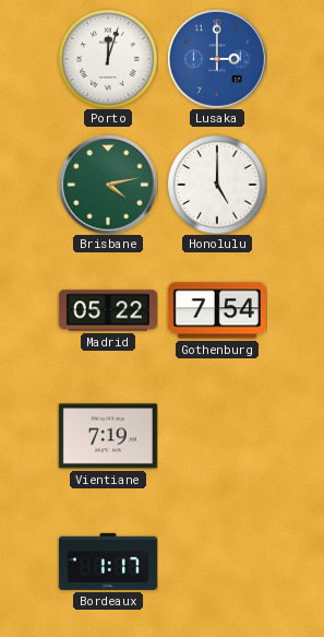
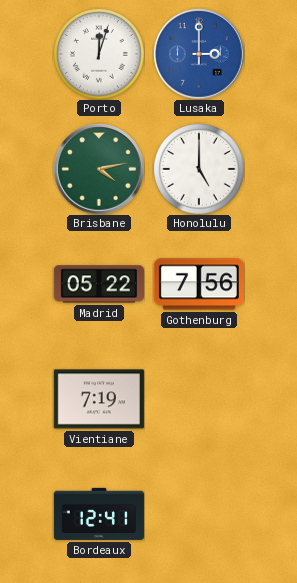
Gothenburg: 7:54 -> 7:56
Bordeaux: 1:17 -> 12:41
